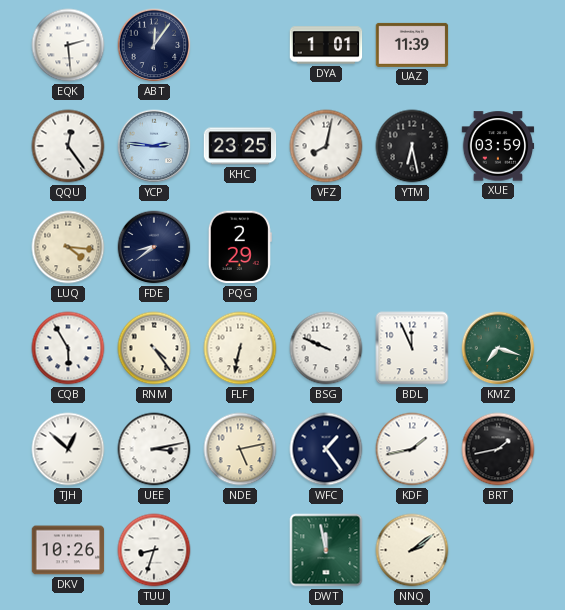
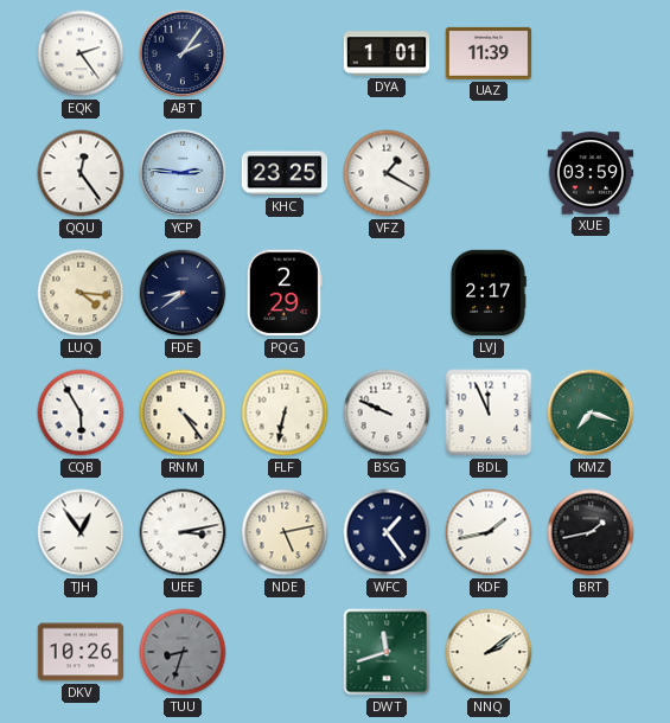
EQK: 2:29 -> 2:24
ABT: 12:06 -> 2:06
VFZ: 8:02 -> 1:20
YTM: 6:28 -> none
LVJ: none -> 2:17
TJH: 12:52 -> 12:54
TUU dial: white -> grey
DWT: 11:58 -> 11:42
